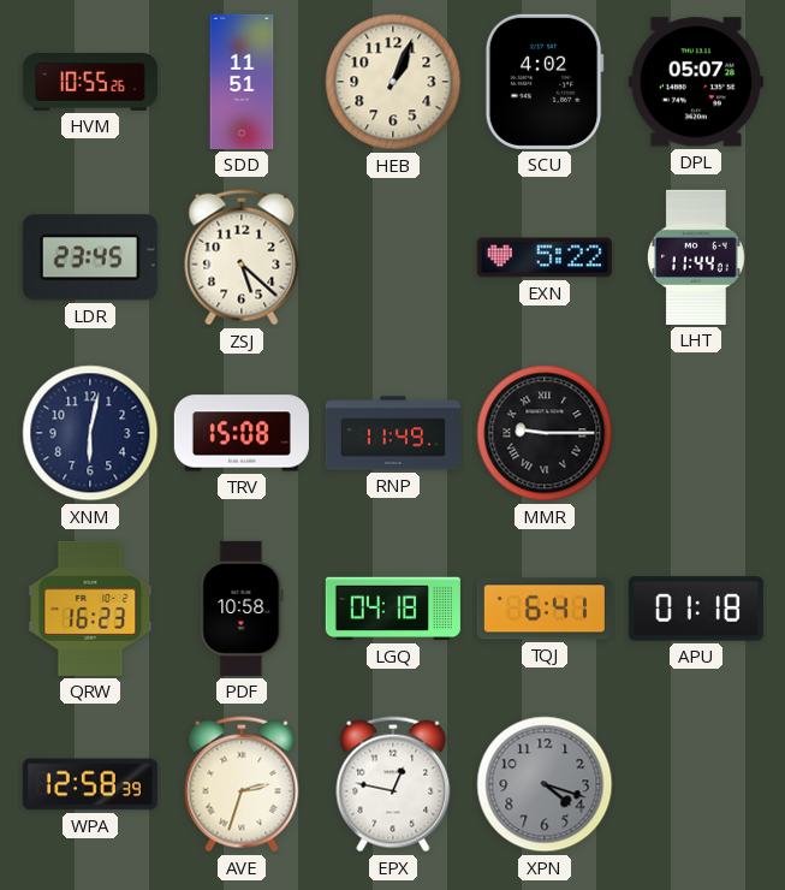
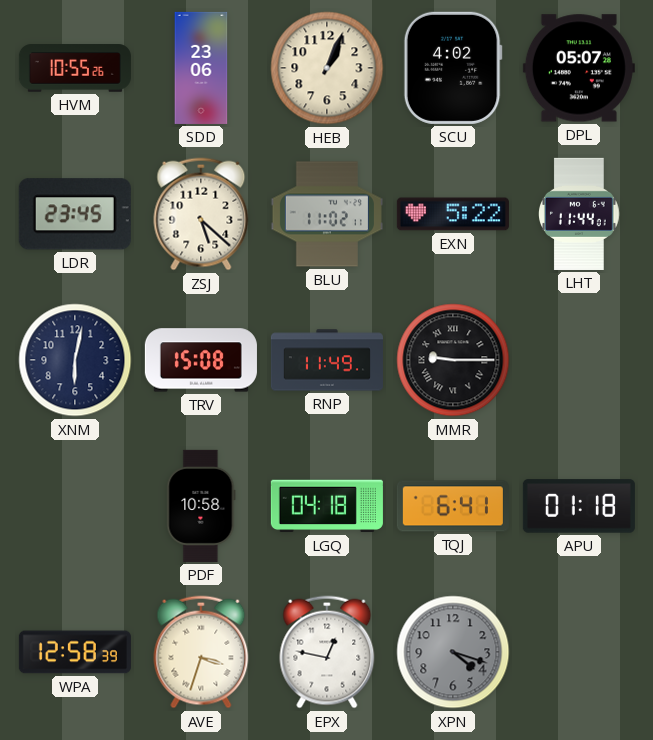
SDD: 11:51 -> 23:06
BLU: none -> 11:02
QRW: 16:23 -> none
AVE: 2:33 -> 3:33
